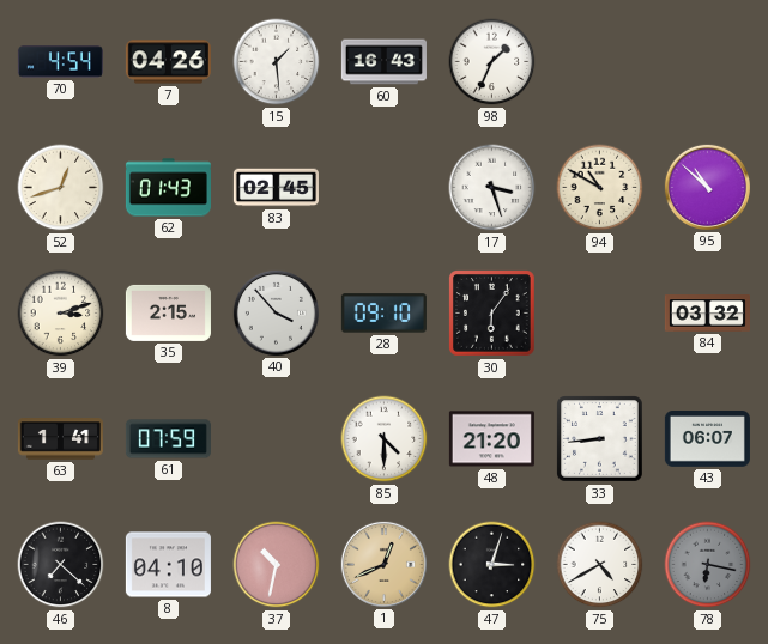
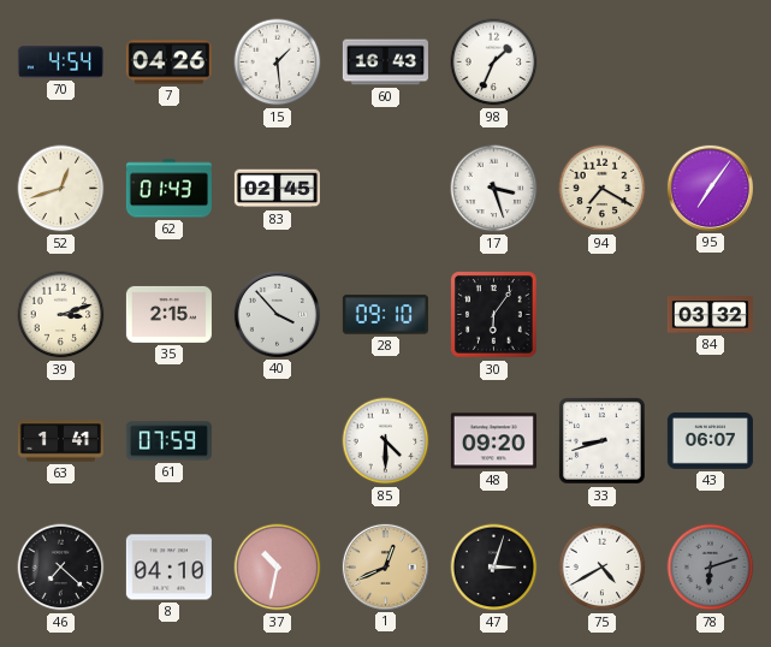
94: 10:50 -> 7:20
95: 10:52 -> 7:06
48: 21:20 -> 09:20
33: 8:44 -> 8:42
78: 6:17 -> 6:12
